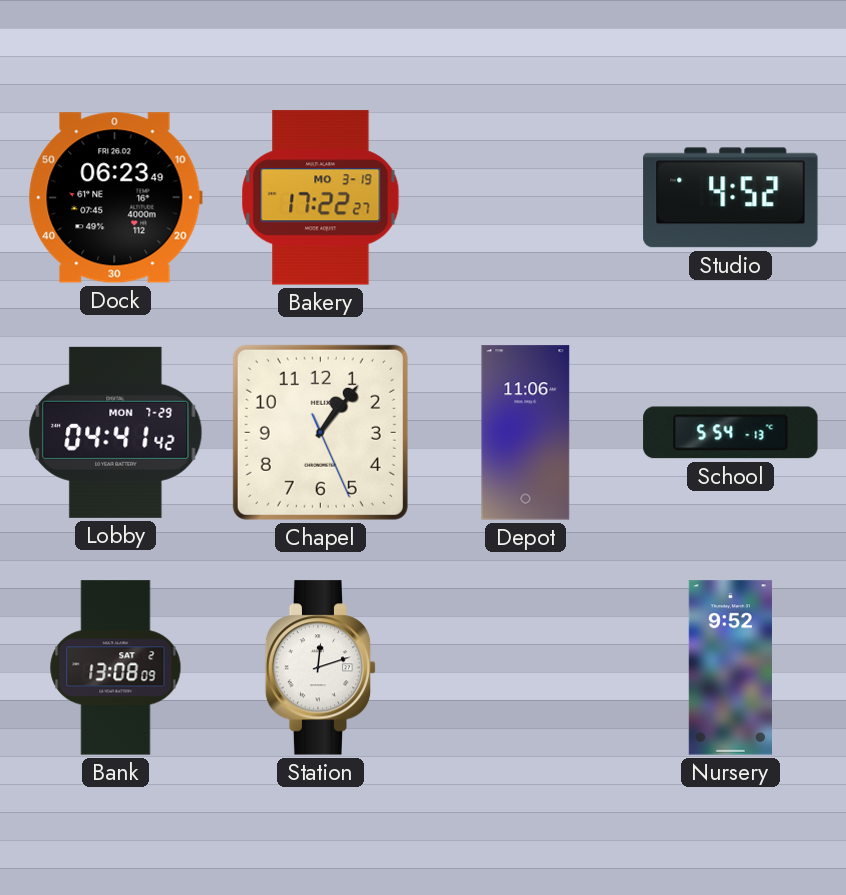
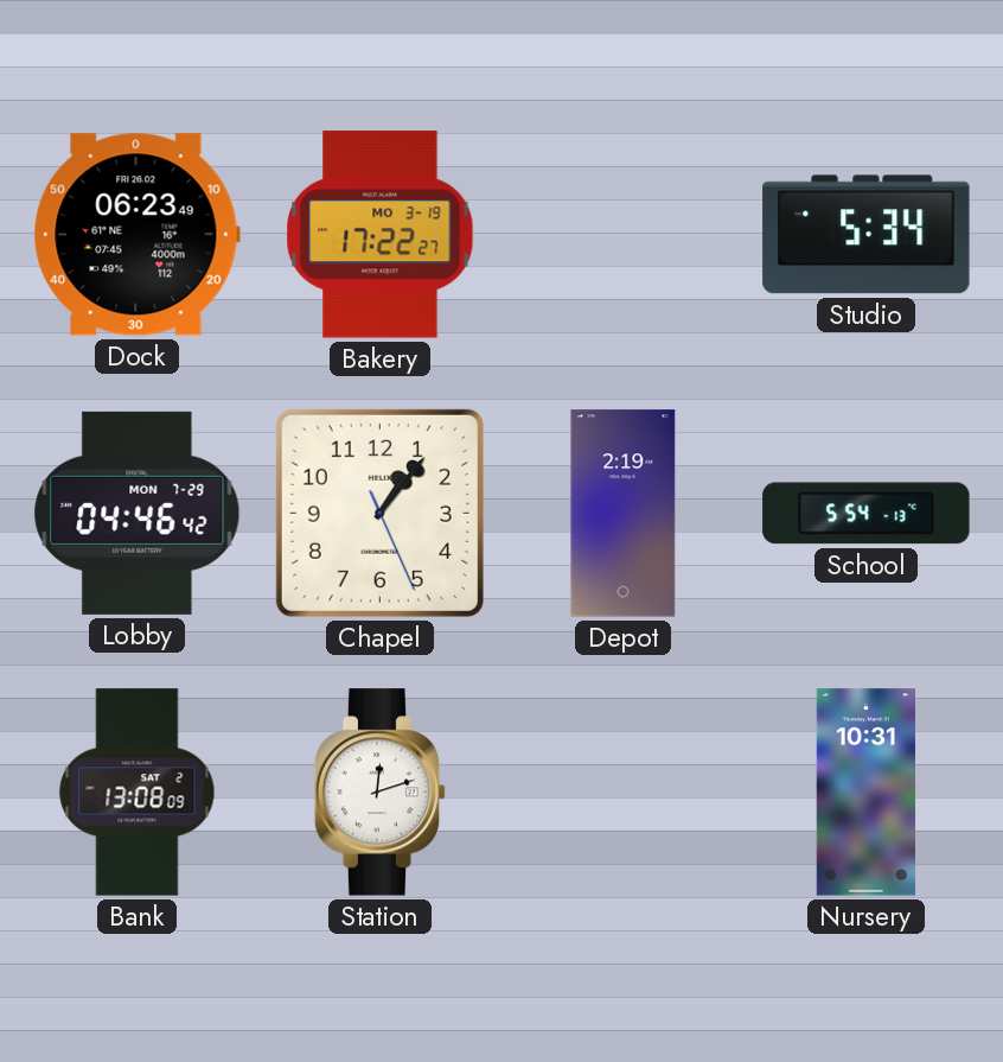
Studio: 4:52 -> 5:34
Lobby: 04:41 -> 04:46
Depot: 11:06 -> 2:19
Nursery: 9:52 -> 10:31
